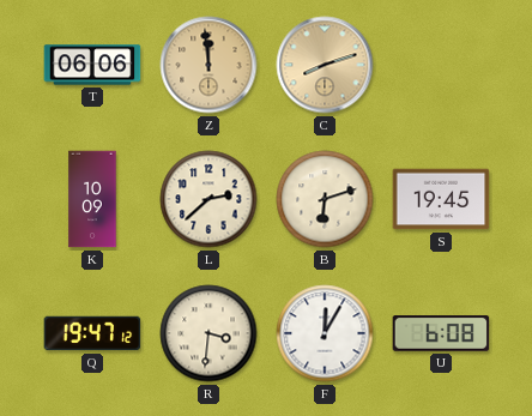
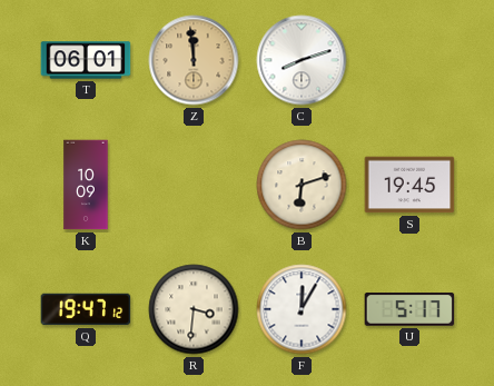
T: 06:06 -> 06:01
C dial: champagne -> white
L: 2:38 -> none
U: 6:08 -> 5:17
